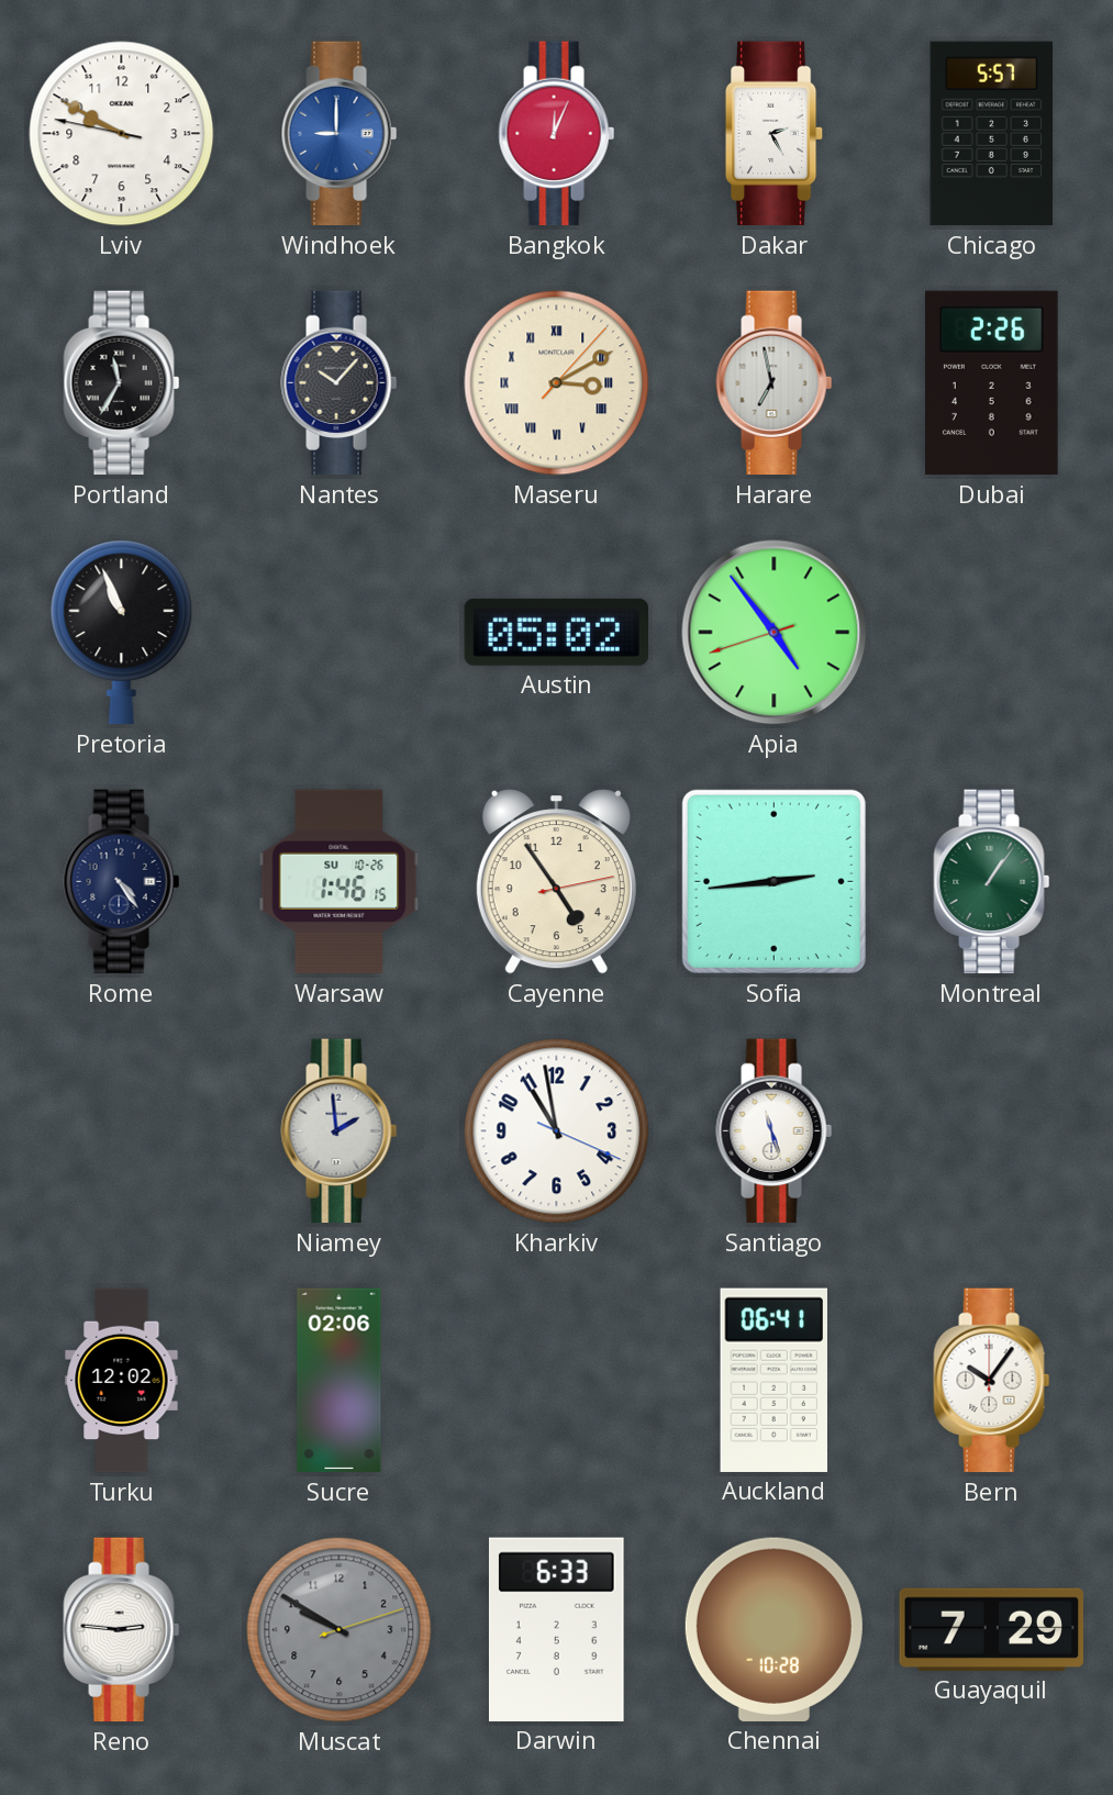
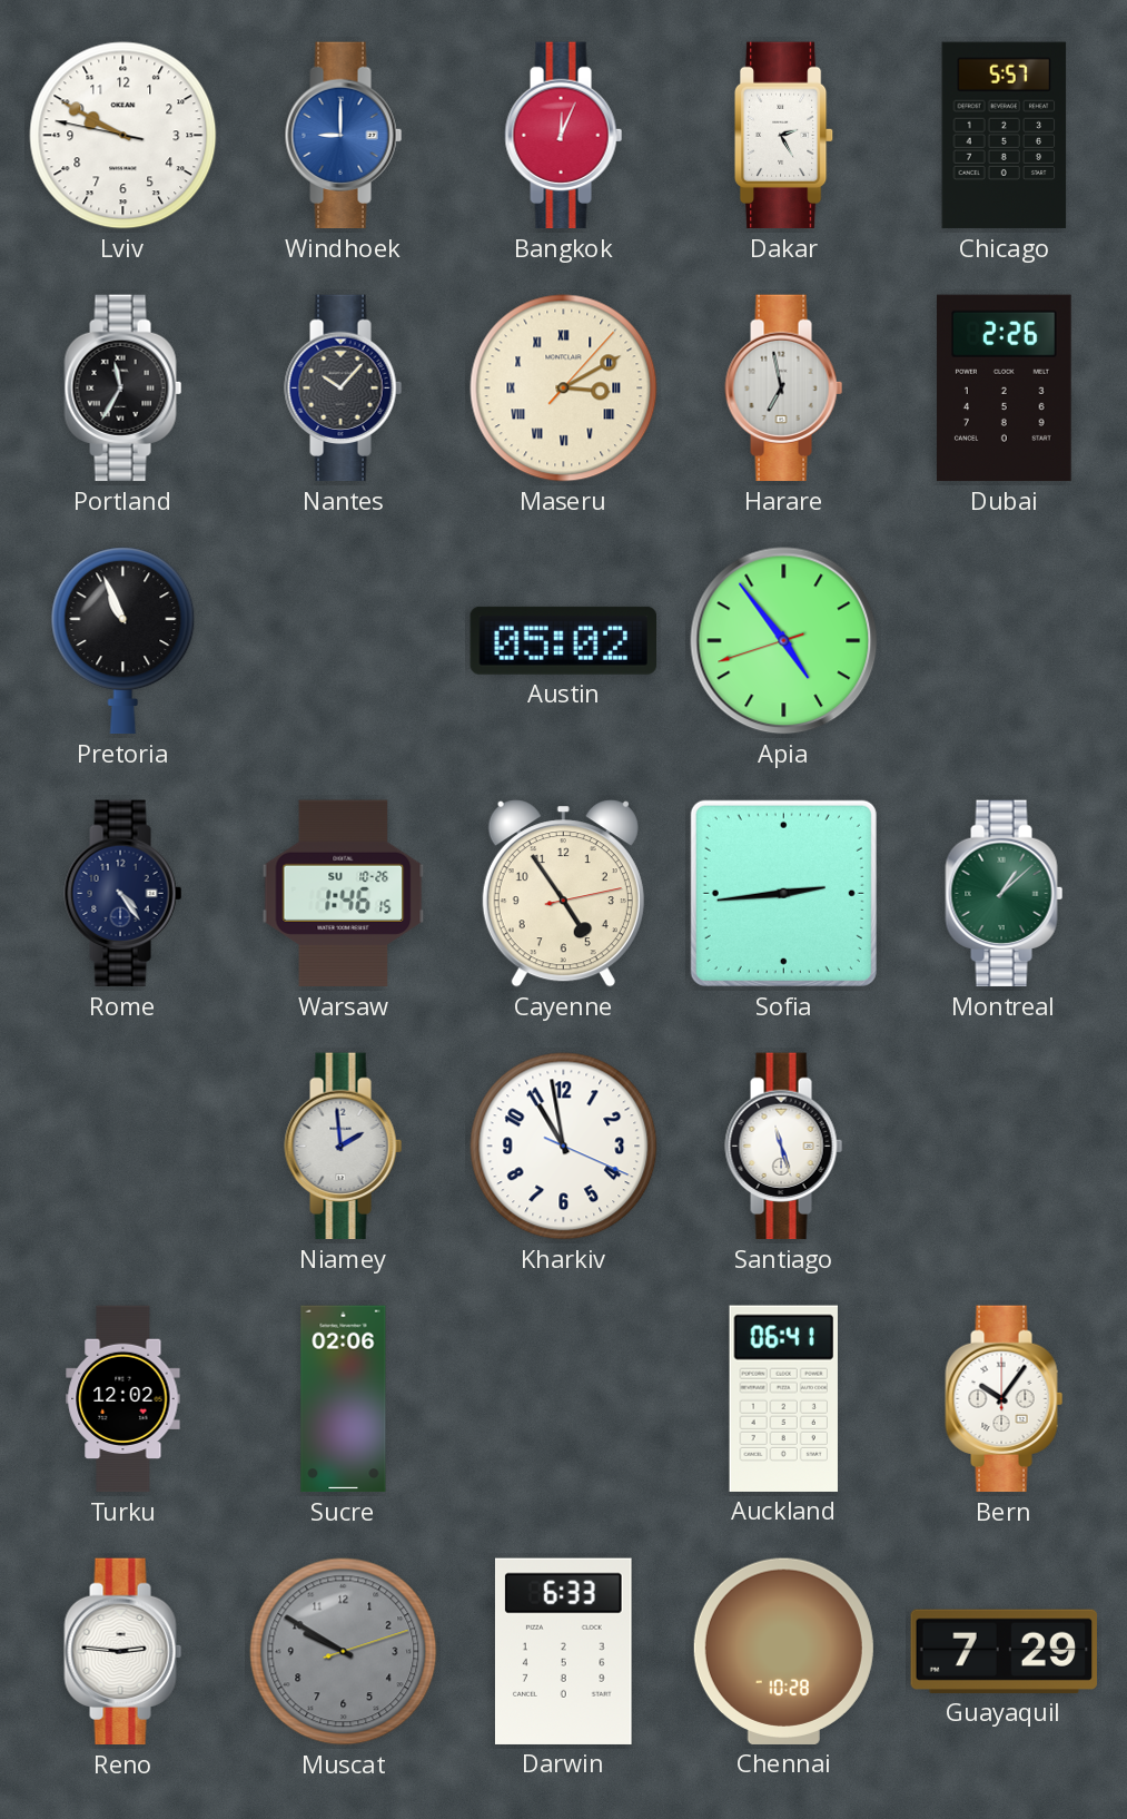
Montreal: 1:06 -> 1:08
